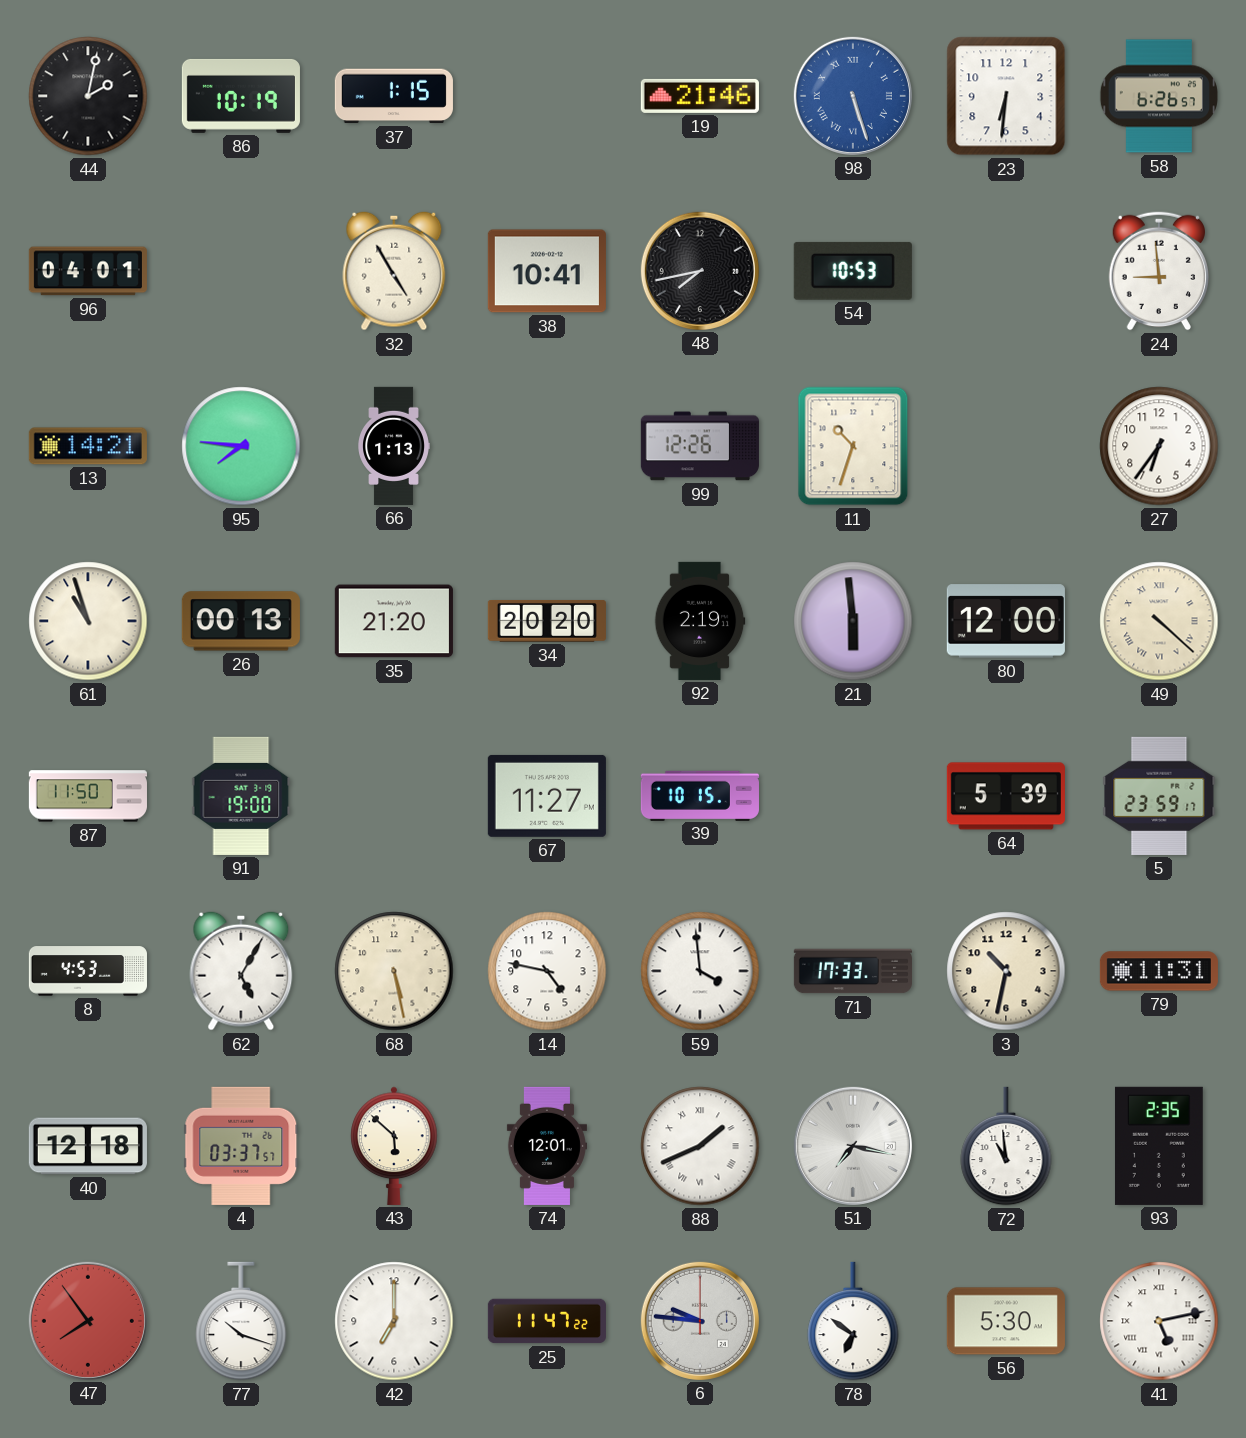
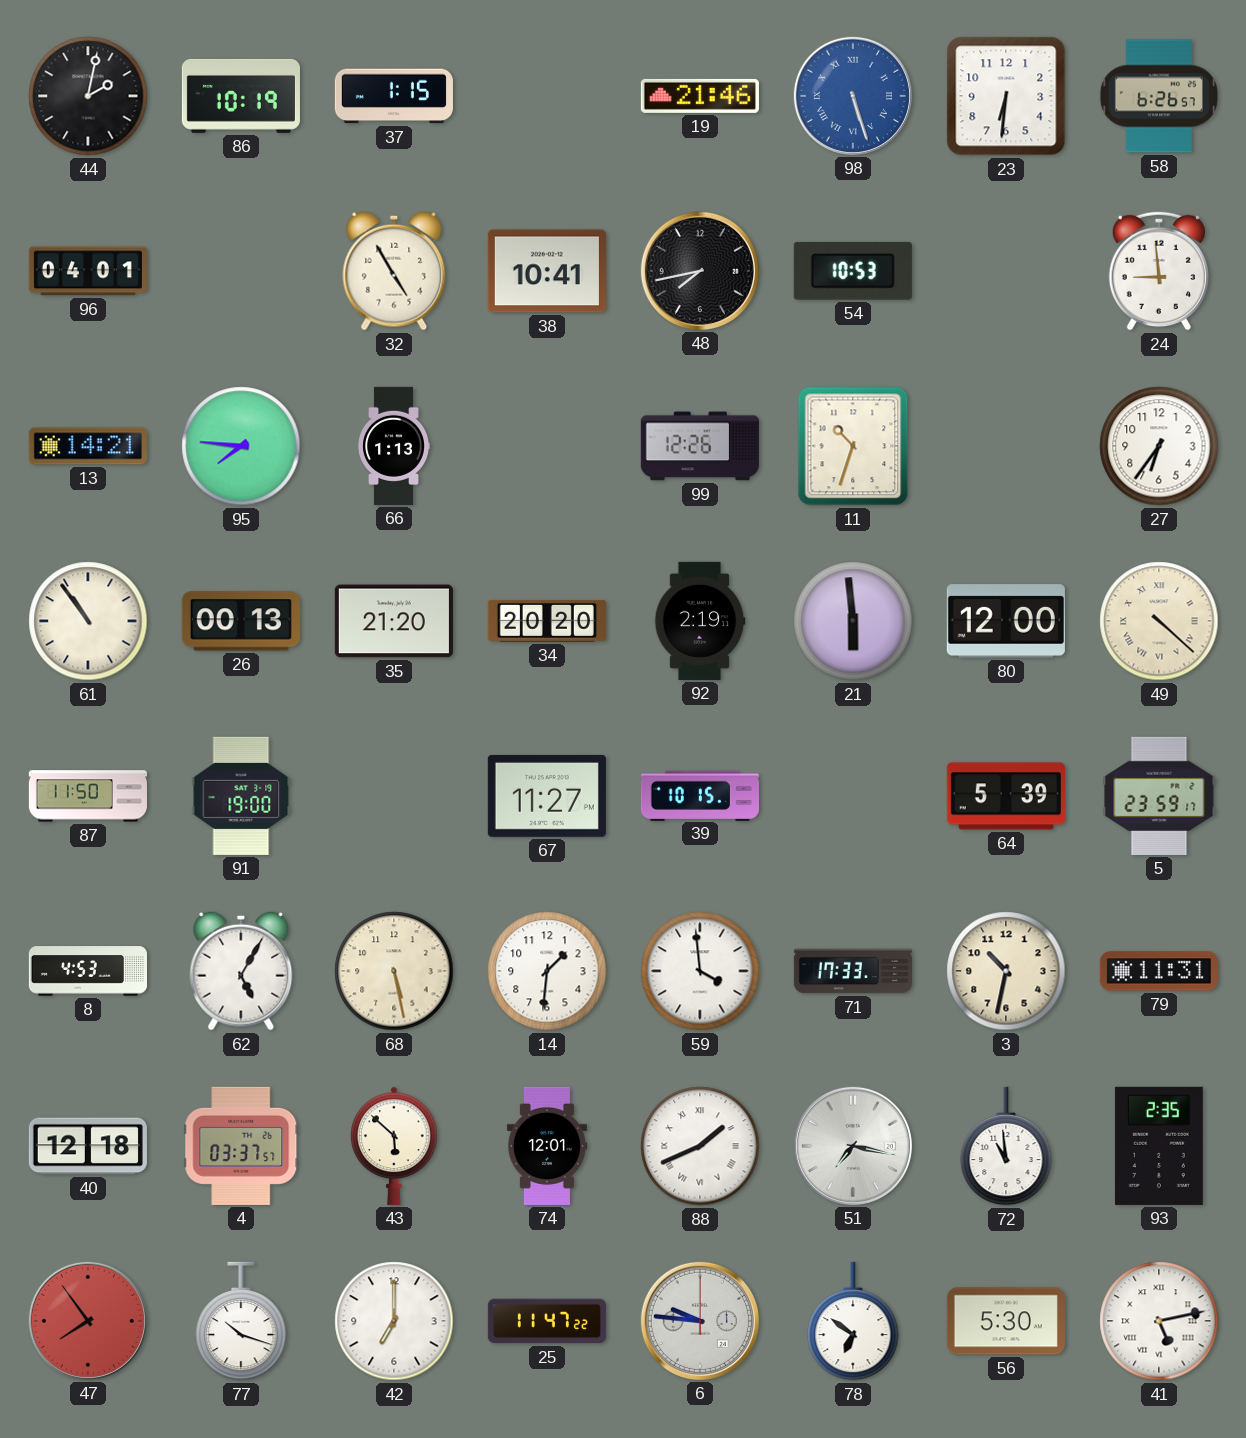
61: 10:57 -> 10:54
14: 4:47 -> 1:31
